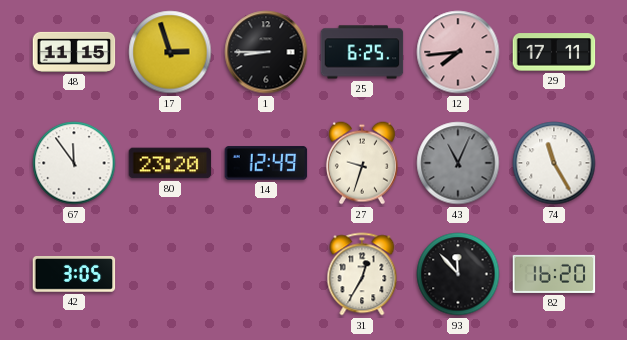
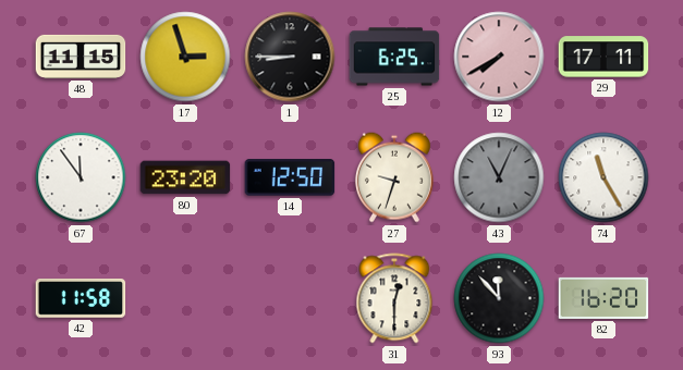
12: 7:44 -> 7:40
14: 12:49 -> 12:50
42: 3:05 -> 11:58
31: 12:35 -> 12:30
